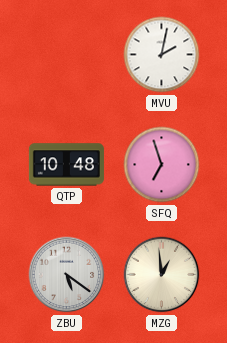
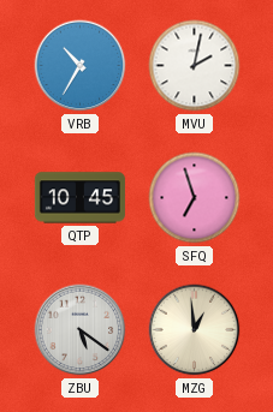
VRB: none -> 10:35
QTP: 10:48 -> 10:45
